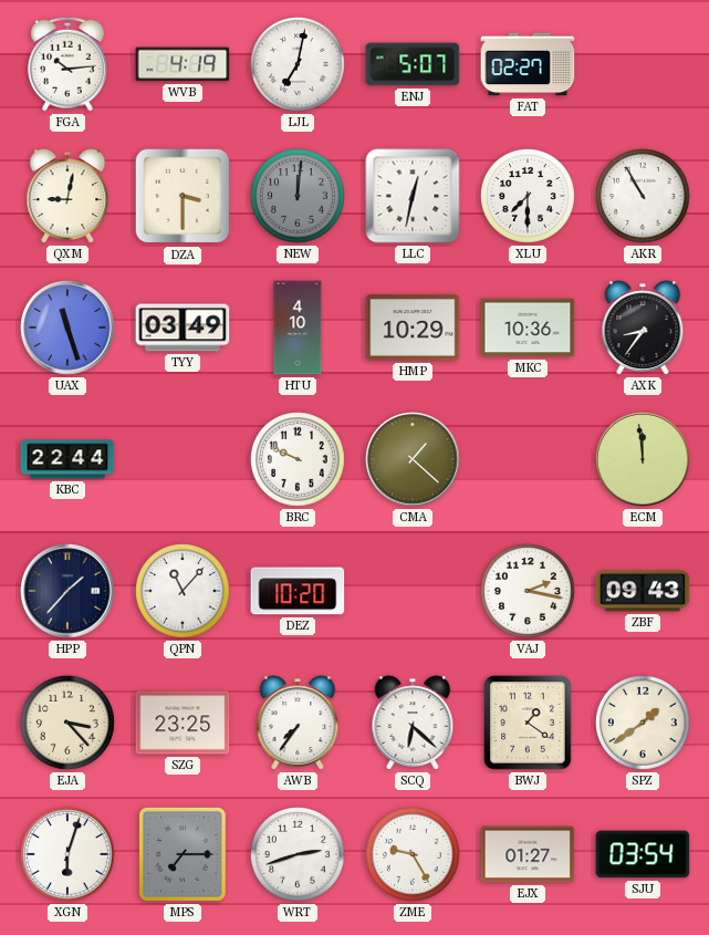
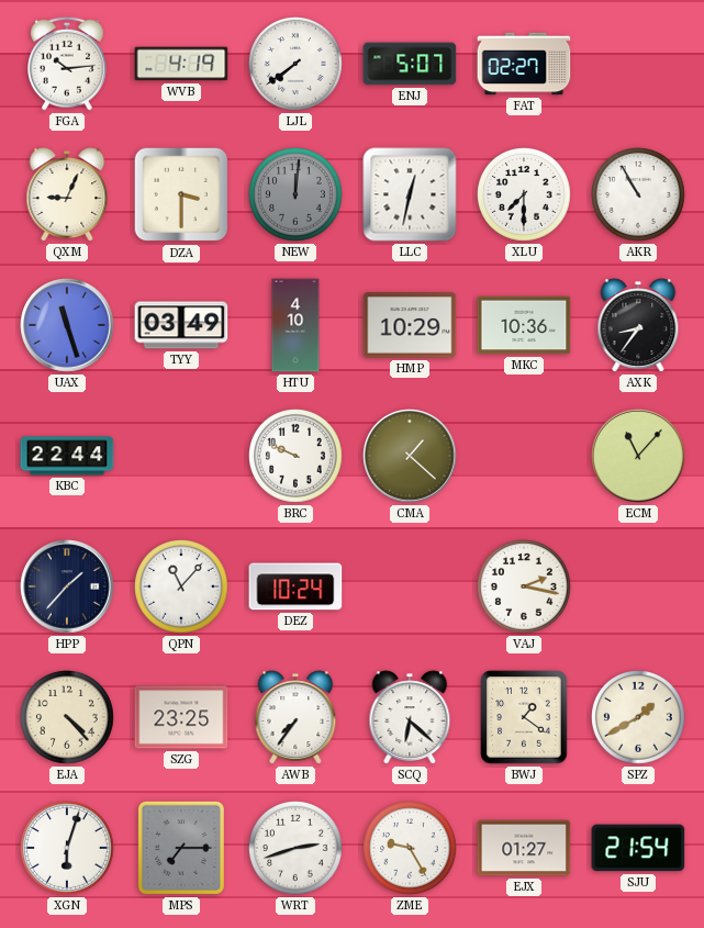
LJL: 7:02 -> 7:39
QXM: 9:02 -> 9:04
ECM: 11:59 -> 11:07
DEZ: 10:20 -> 10:24
ZBF: 09:43 -> none
EJA: 3:23 -> 4:23
SPZ: 1:39 -> 1:40
SJU: 03:54 -> 21:54
